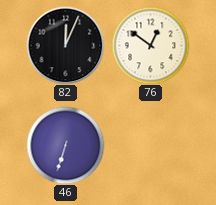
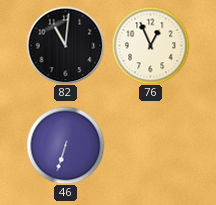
82: 12:04 -> 11:01
76: 12:51 -> 12:56
